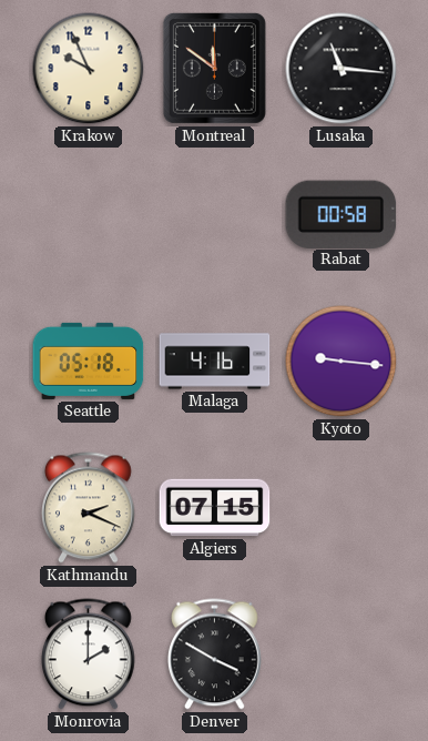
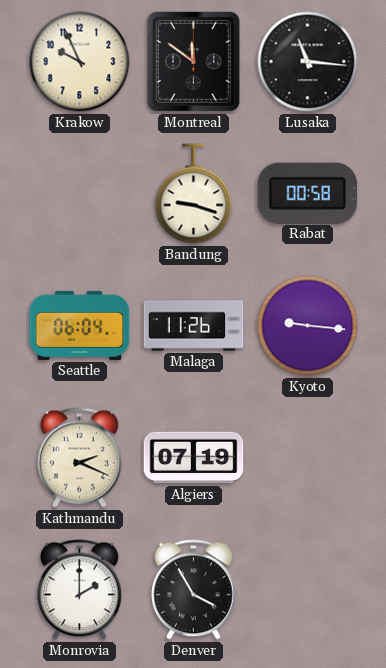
Bandung: none -> 9:18
Seattle: 05:18 -> 06:04
Malaga: 4:16 -> 11:26
Algiers: 07:15 -> 07:19
Denver: 3:50 -> 3:55
